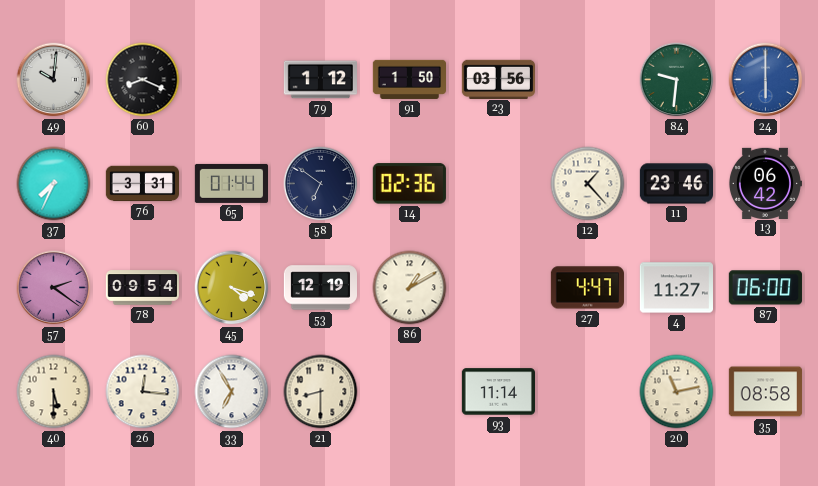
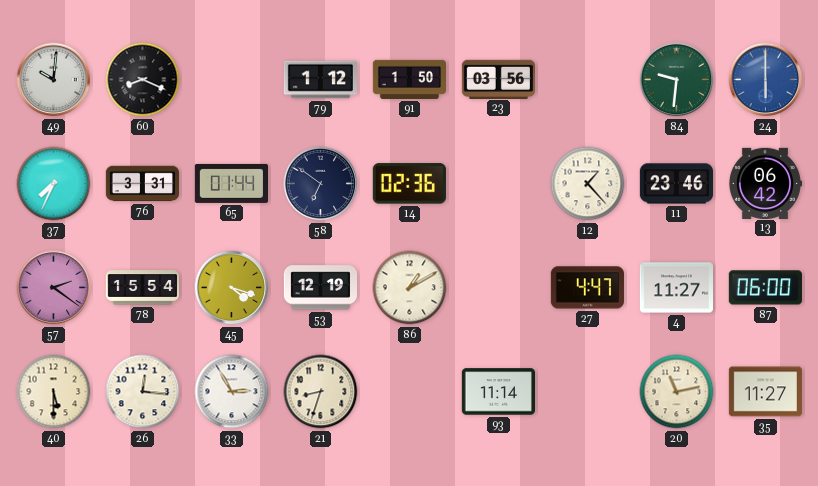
78: 09:54 -> 15:54
33: 6:55 -> 2:55
21: 8:30 -> 8:33
35: 08:58 -> 11:27
